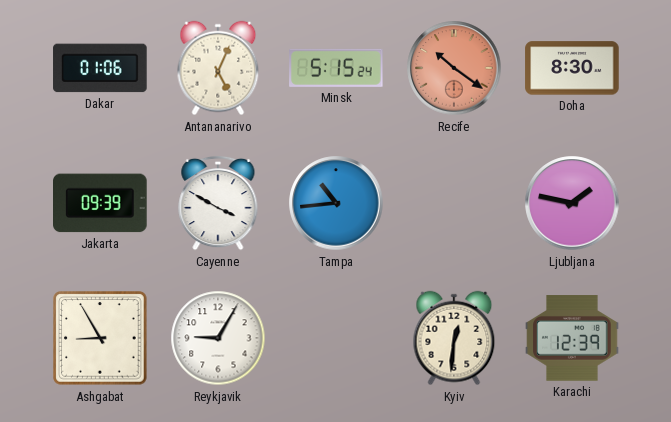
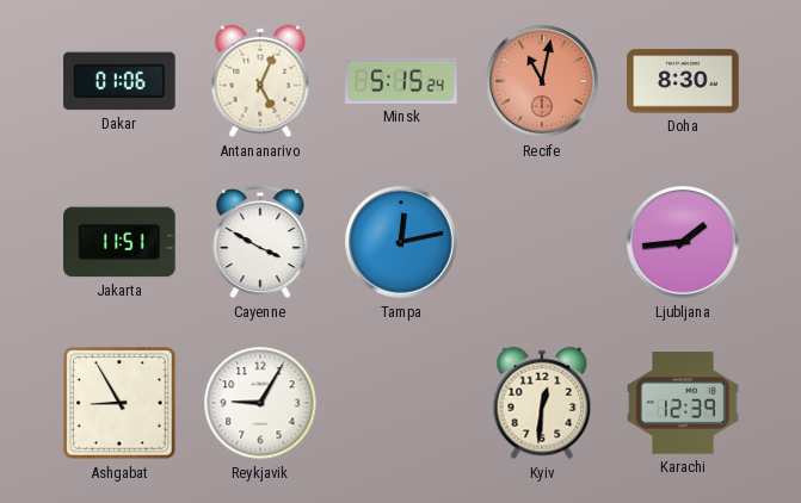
Recife: 10:21 -> 11:02
Jakarta: 09:39 -> 11:51
Tampa: 10:44 -> 12:13
Ljubljana: 1:47 -> 1:44
